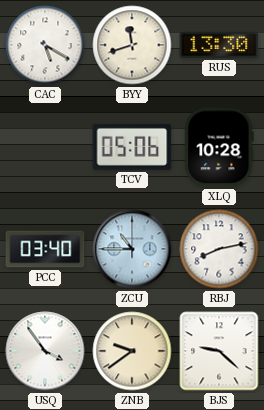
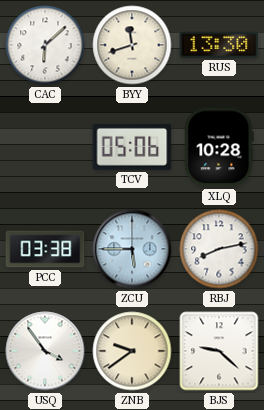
CAC: 5:20 -> 6:08
PCC: 03:40 -> 03:38
ZCU: 10:45 -> 5:45
